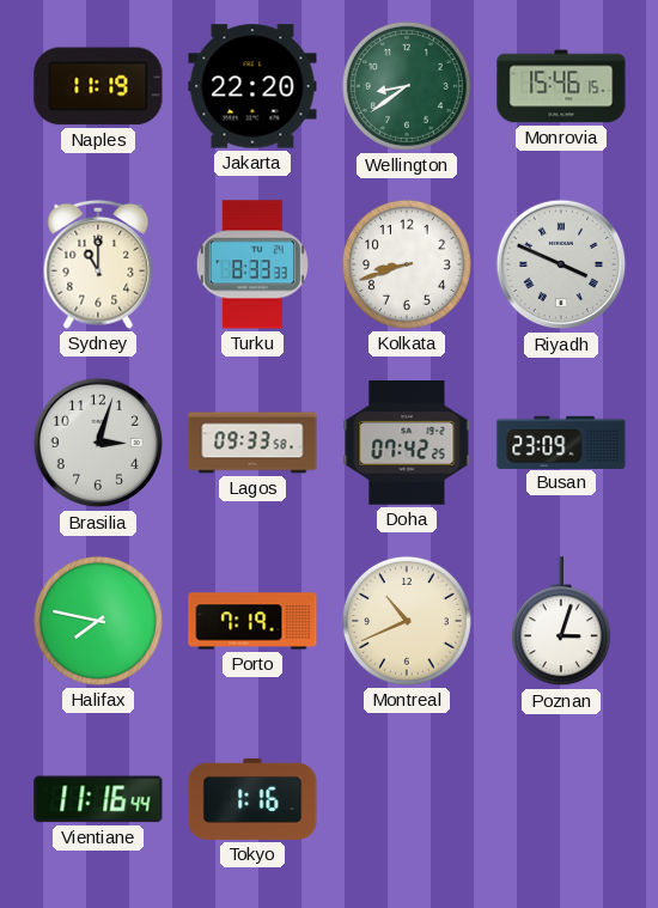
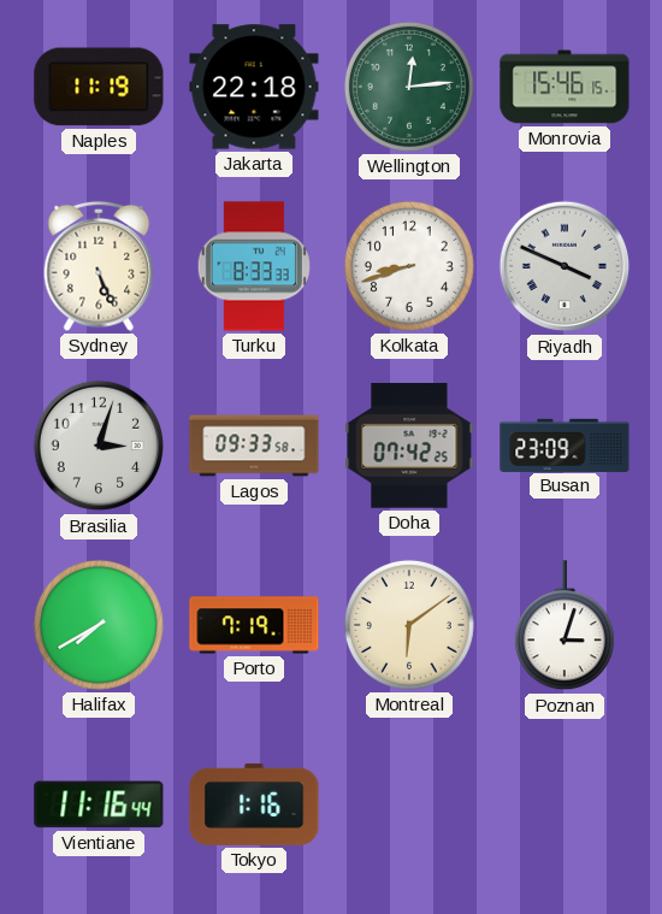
Jakarta: 22:20 -> 22:18
Wellington: 8:39 -> 12:14
Sydney: 11:00 -> 5:26
Halifax: 7:47 -> 7:40
Montreal: 10:41 -> 6:09
